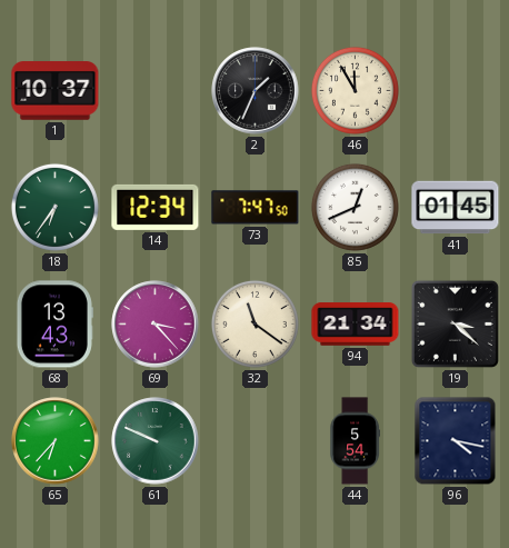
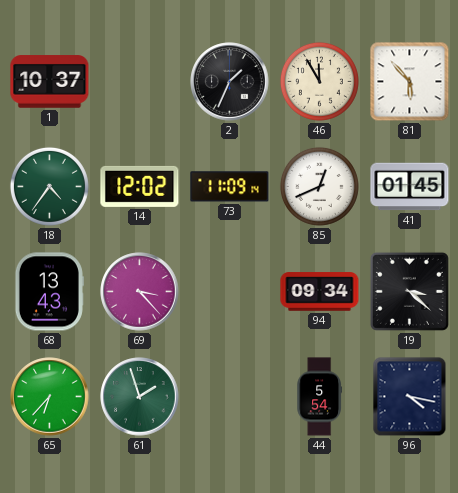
81: none -> 5:53
18: 6:36 -> 4:36
14: 12:34 -> 12:02
73: 7:47 -> 11:09
32: 11:21 -> none
94: 21:34 -> 09:34
61: 9:49 -> 1:57
